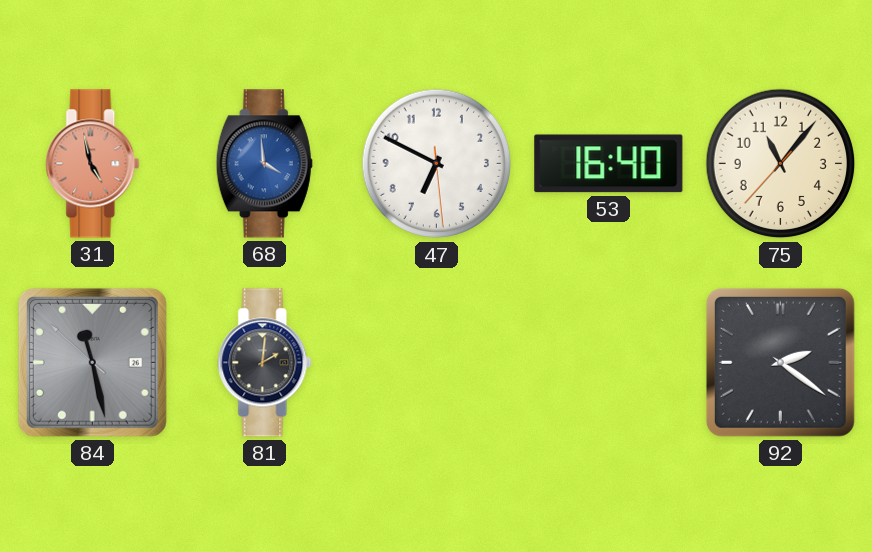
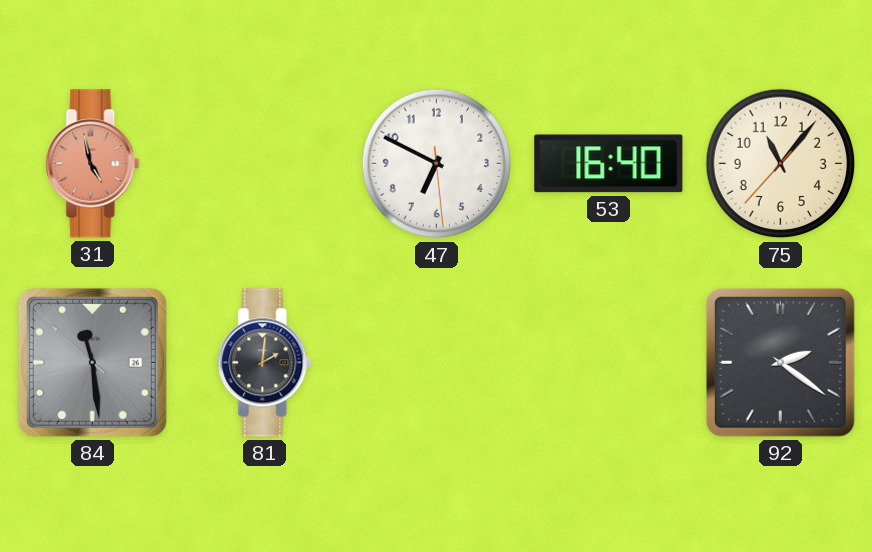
68: 3:59 -> none
84: 11:27 -> 11:28
